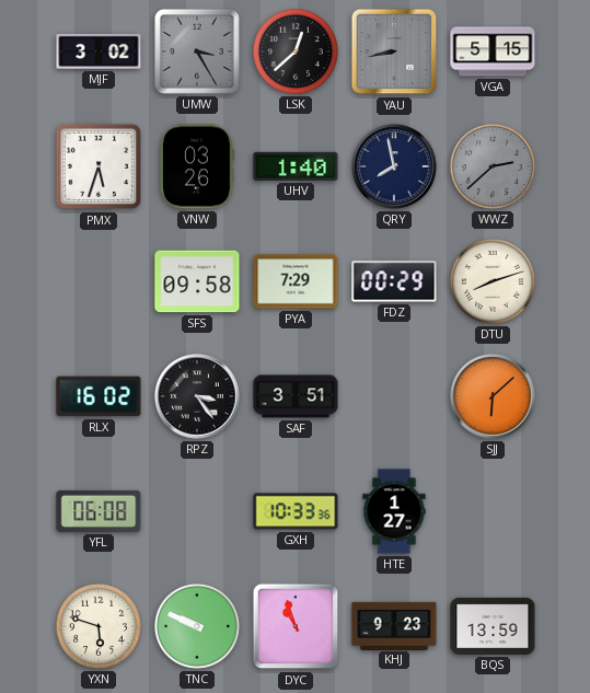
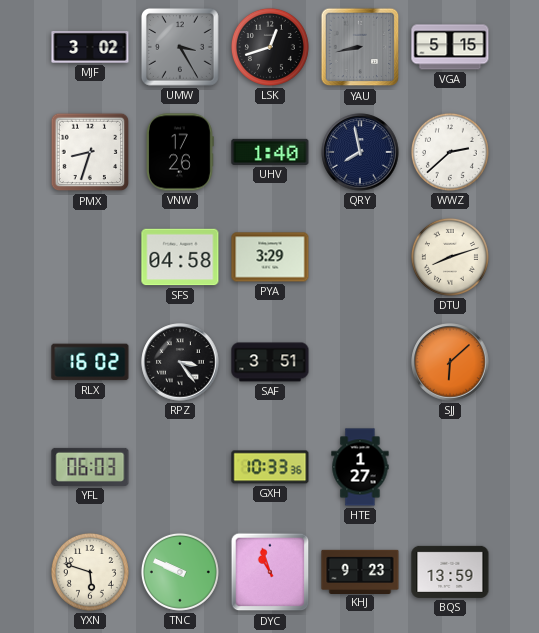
LSK: 12:38 -> 12:42
PMX: 5:33 -> 8:33
VNW: 03:26 -> 17:26
WWZ dial: grey -> white
SFS: 09:58 -> 04:58
PYA: 7:29 -> 3:29
FDZ: 00:29 -> none
YFL: 06:08 -> 06:03
